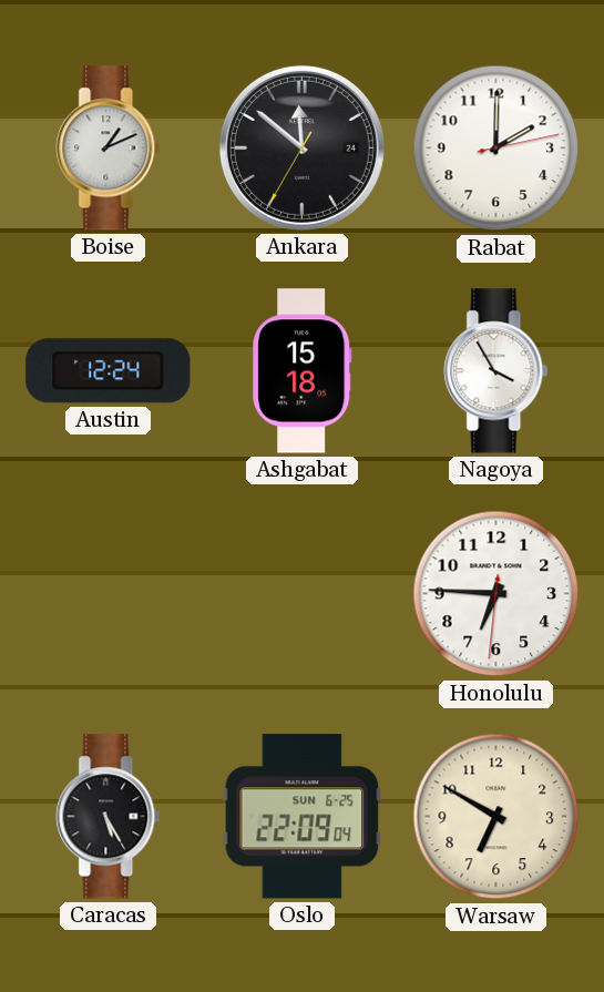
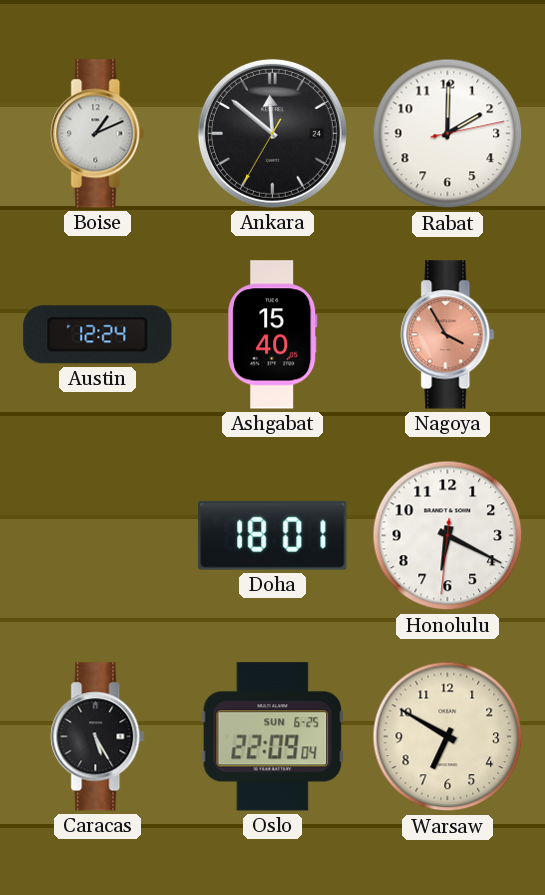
Ashgabat: 15:18 -> 15:40
Nagoya dial: white -> salmon
Doha: none -> 18:01
Honolulu: 6:45 -> 6:19
